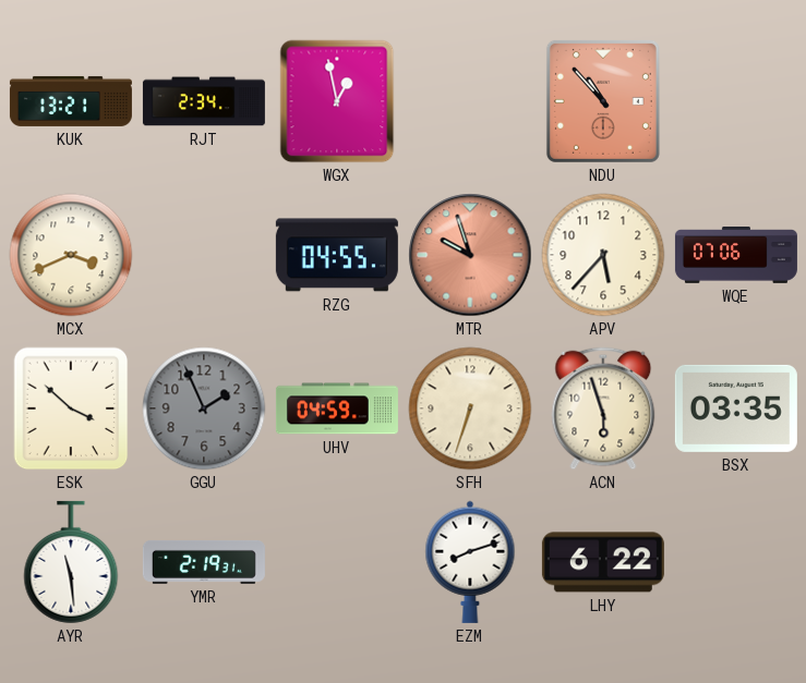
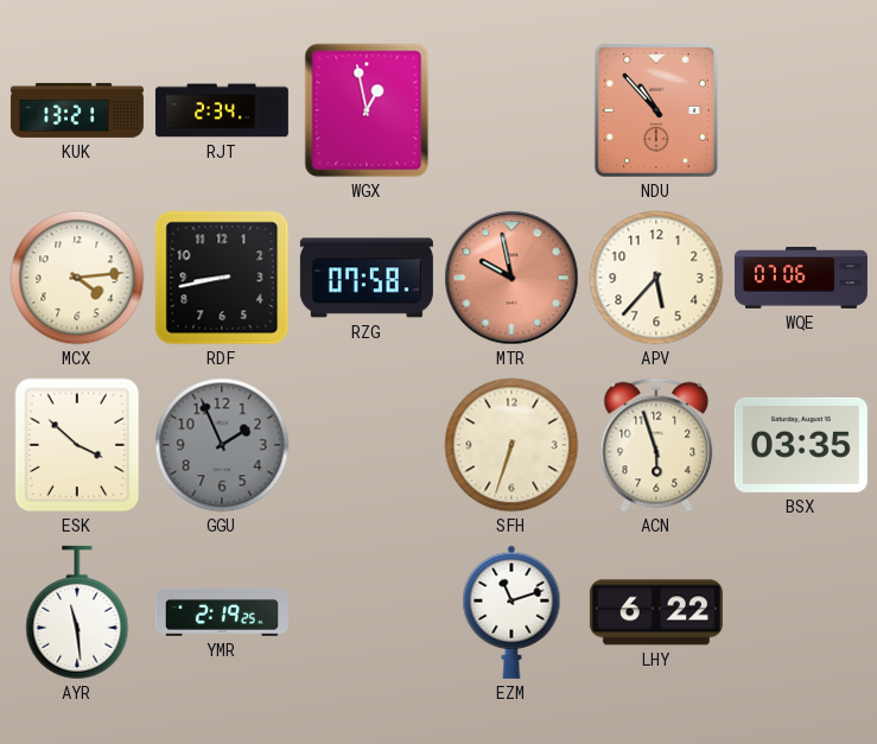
MCX: 3:41 -> 4:14
RDF: none -> 8:43
RZG: 04:55 -> 07:58
MTR: 9:57 -> 9:58
UHV: 04:59 -> none
YMR: 2:19:31 -> 2:19:25
EZM: 8:12 -> 11:12
